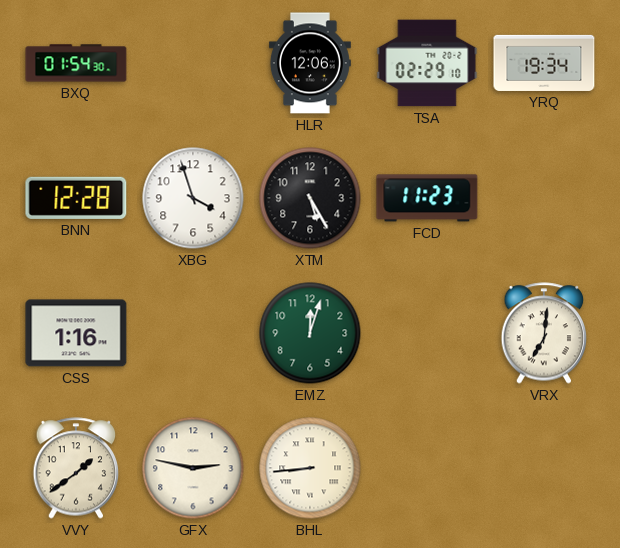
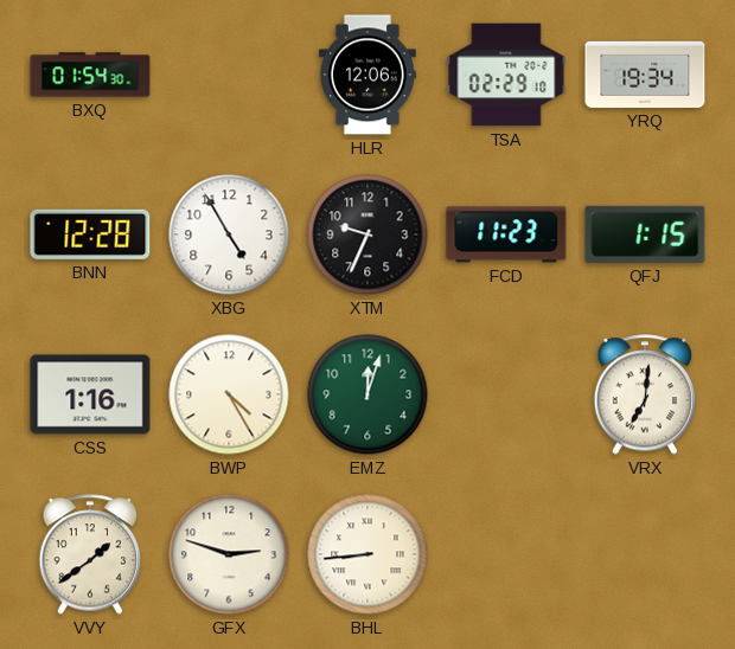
XBG: 3:57 -> 4:55
XTM: 5:25 -> 9:34
QFJ: none -> 1:15
BWP: none -> 4:25
GFX: 2:47 -> 2:48
